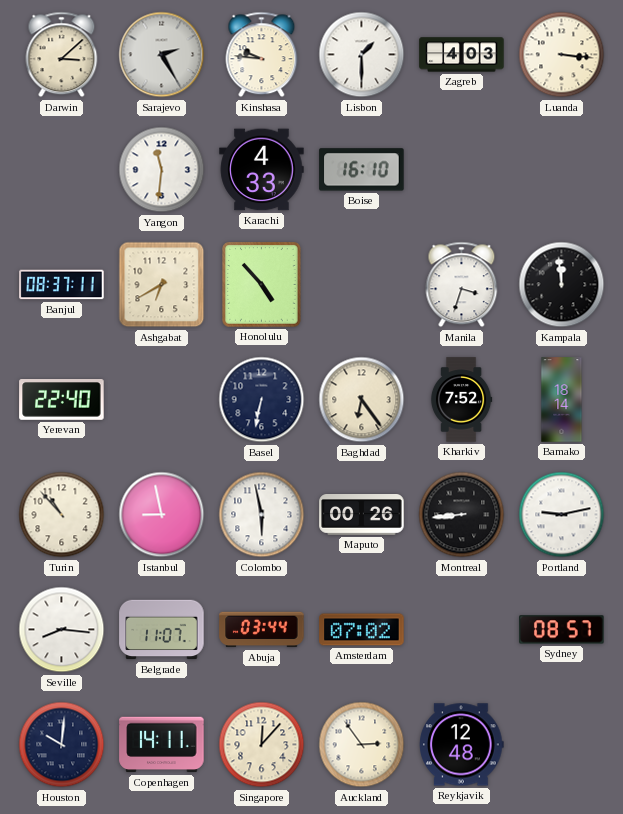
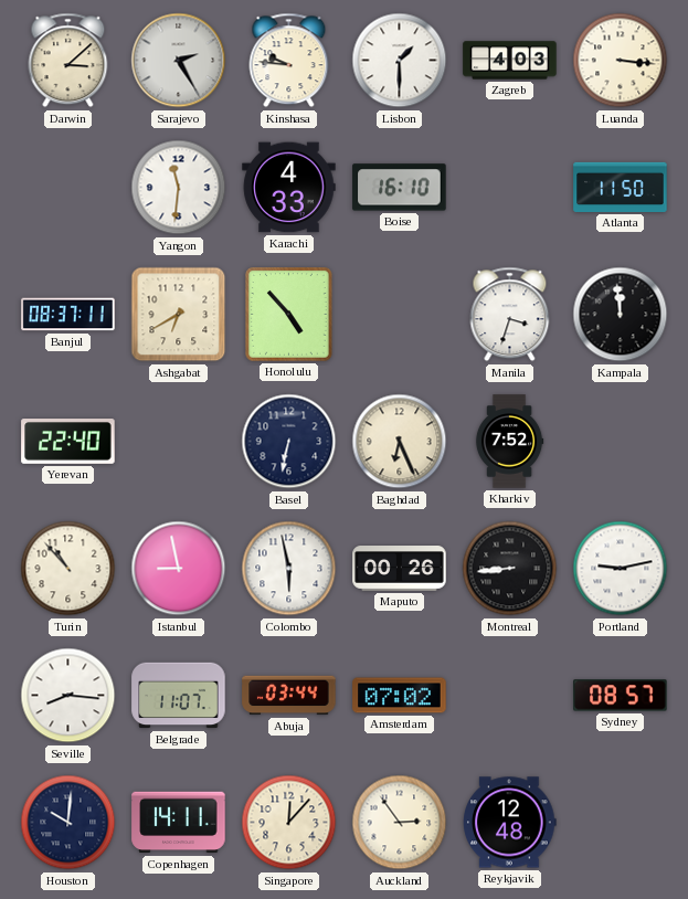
Atlanta: none -> 11:50
Baghdad: 6:24 -> 6:26
Bamako: 18:14 -> none
